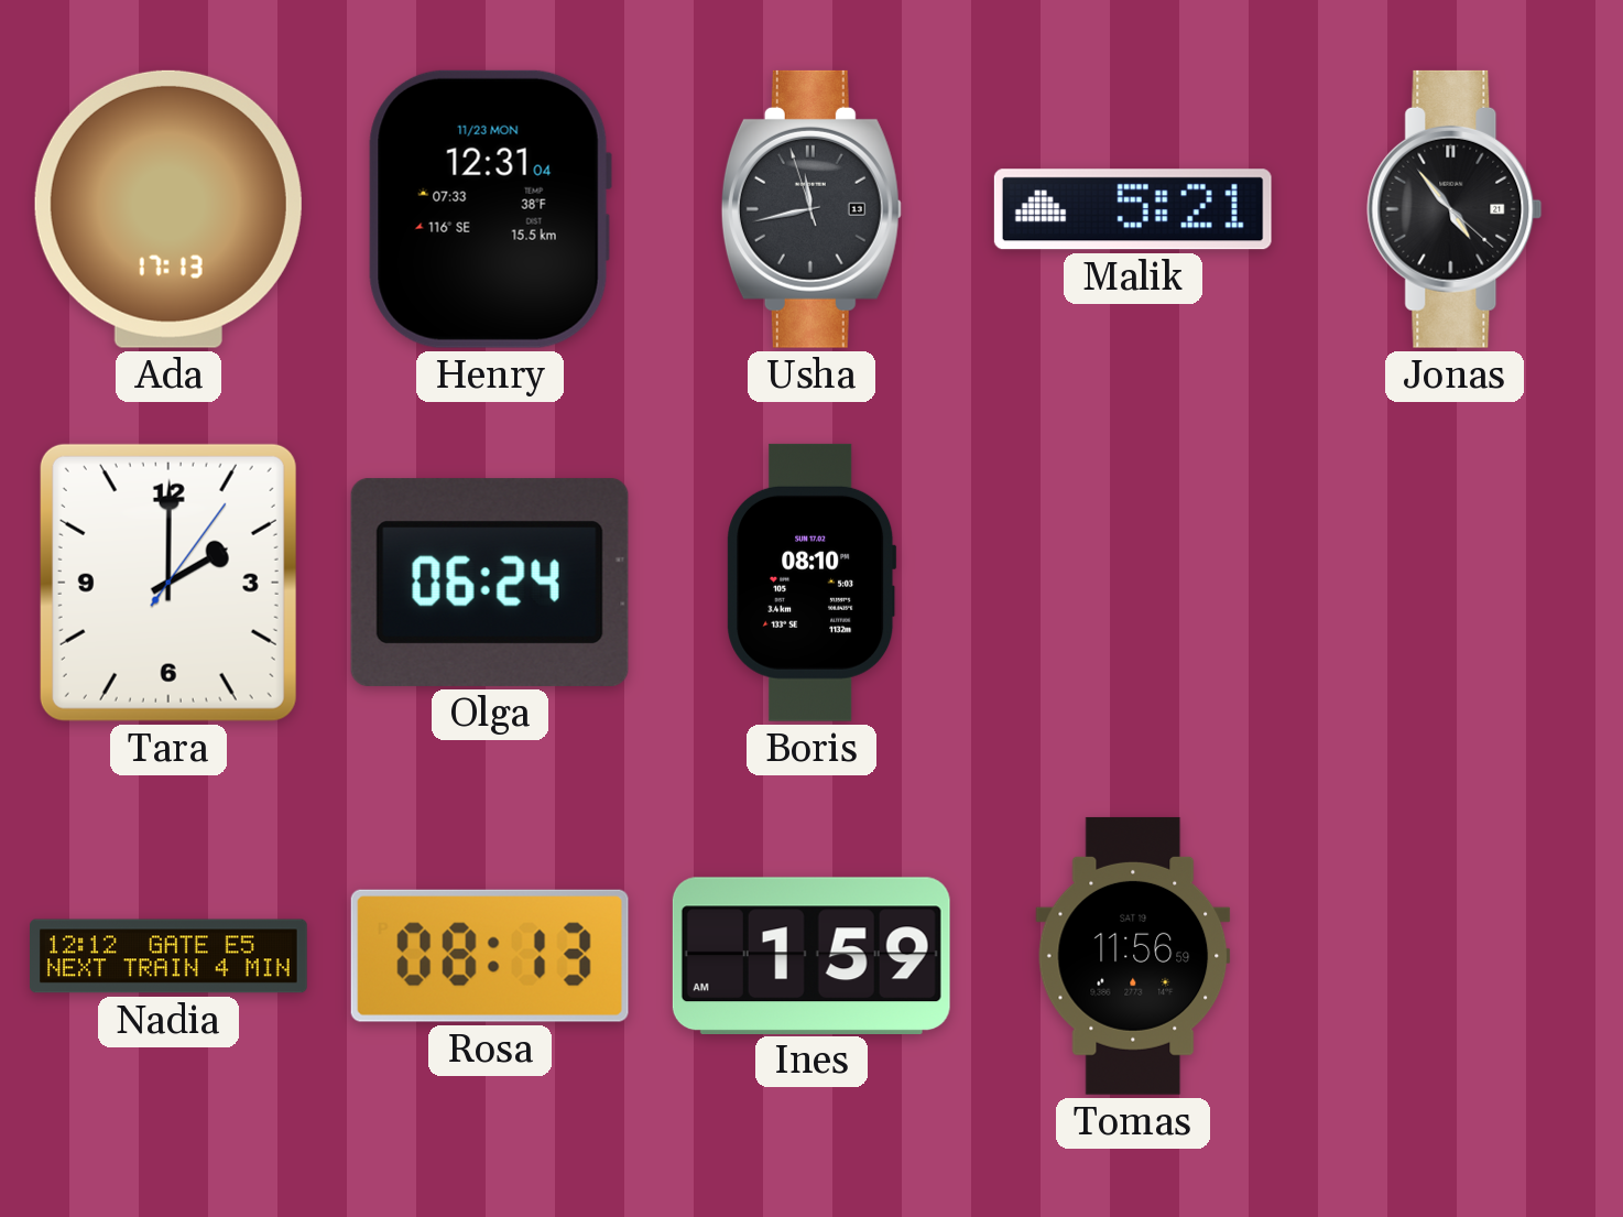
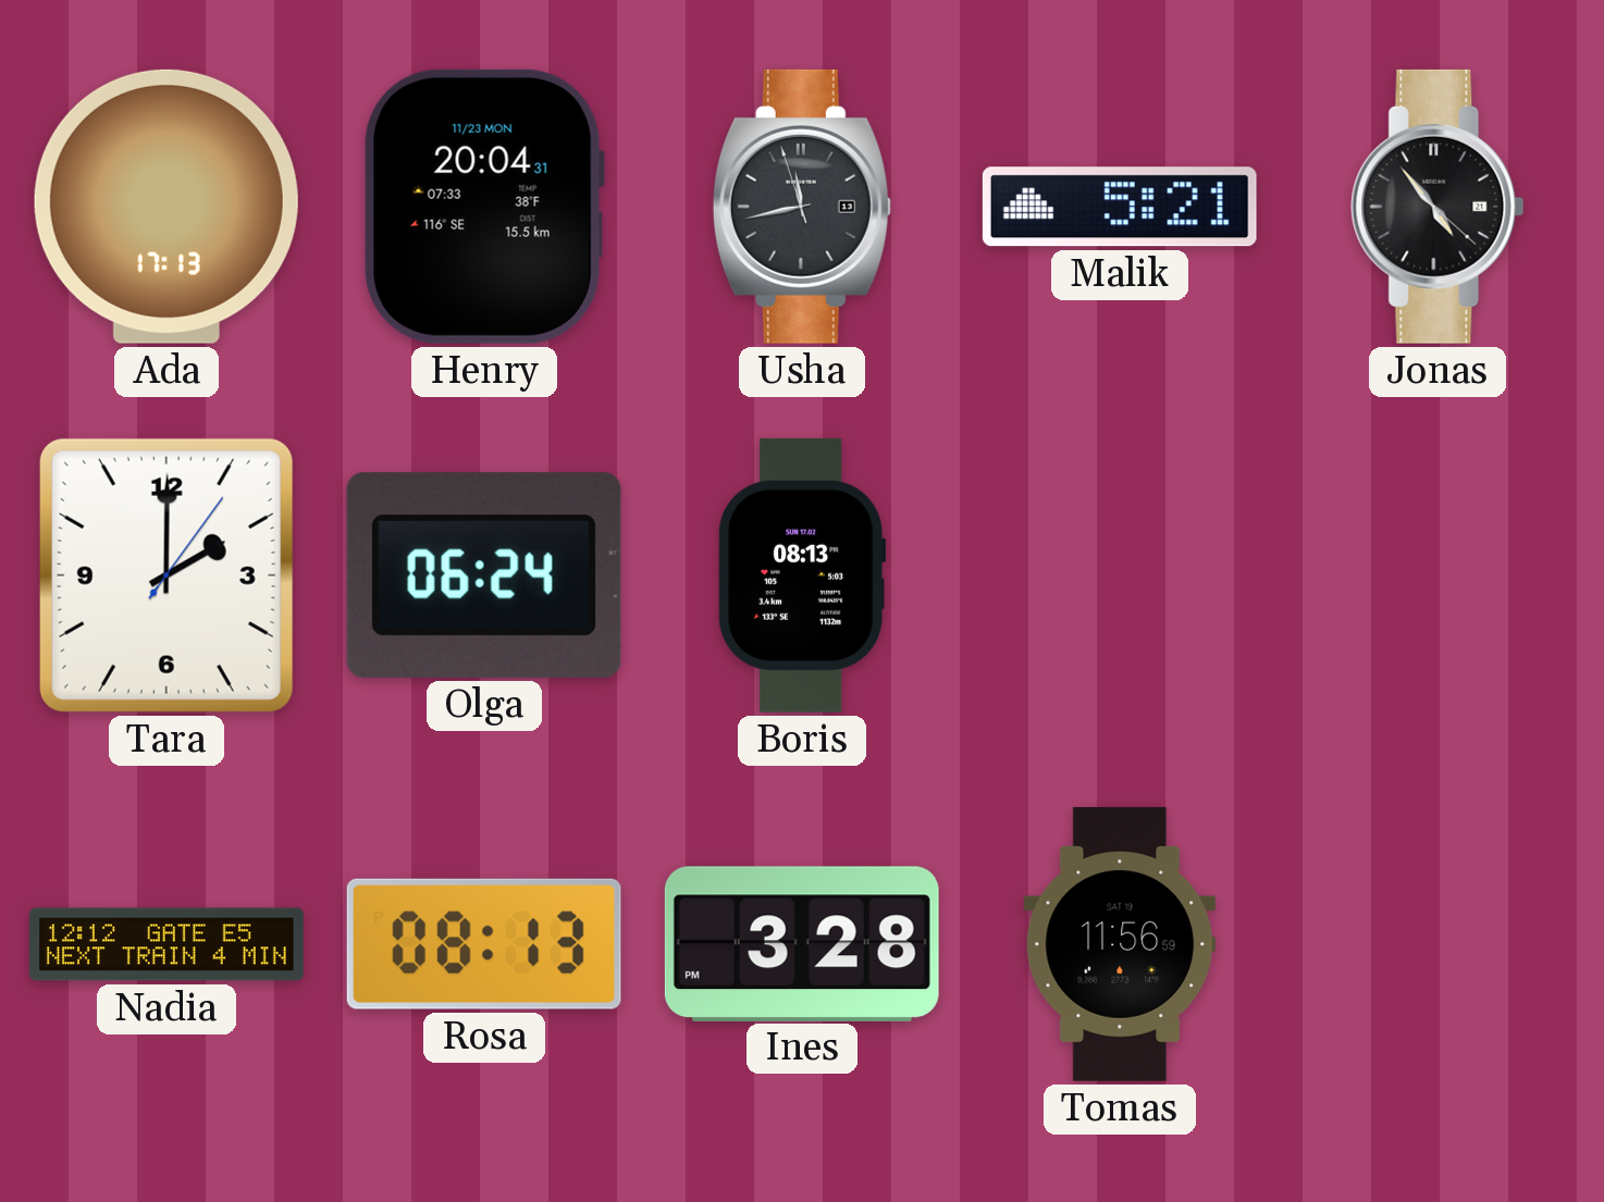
Henry: 12:31 -> 20:04
Boris: 08:10 -> 08:13
Ines: 1:59 -> 3:28
